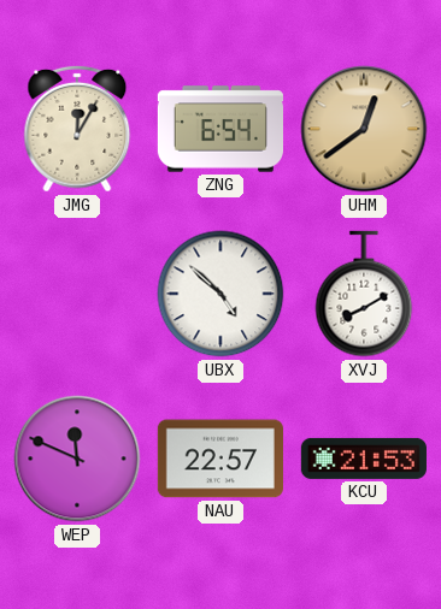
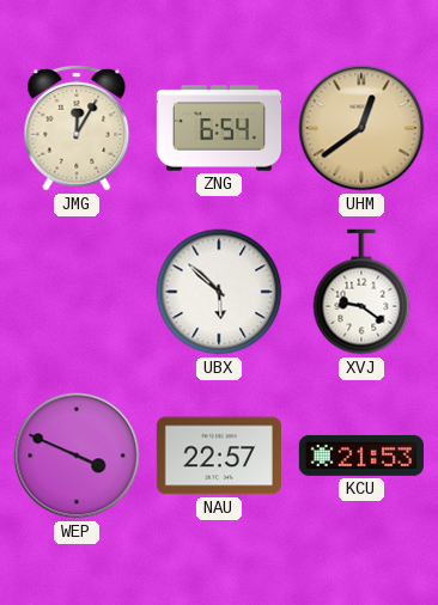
UBX: 4:52 -> 5:52
XVJ: 8:10 -> 9:21
WEP: 11:49 -> 3:49
